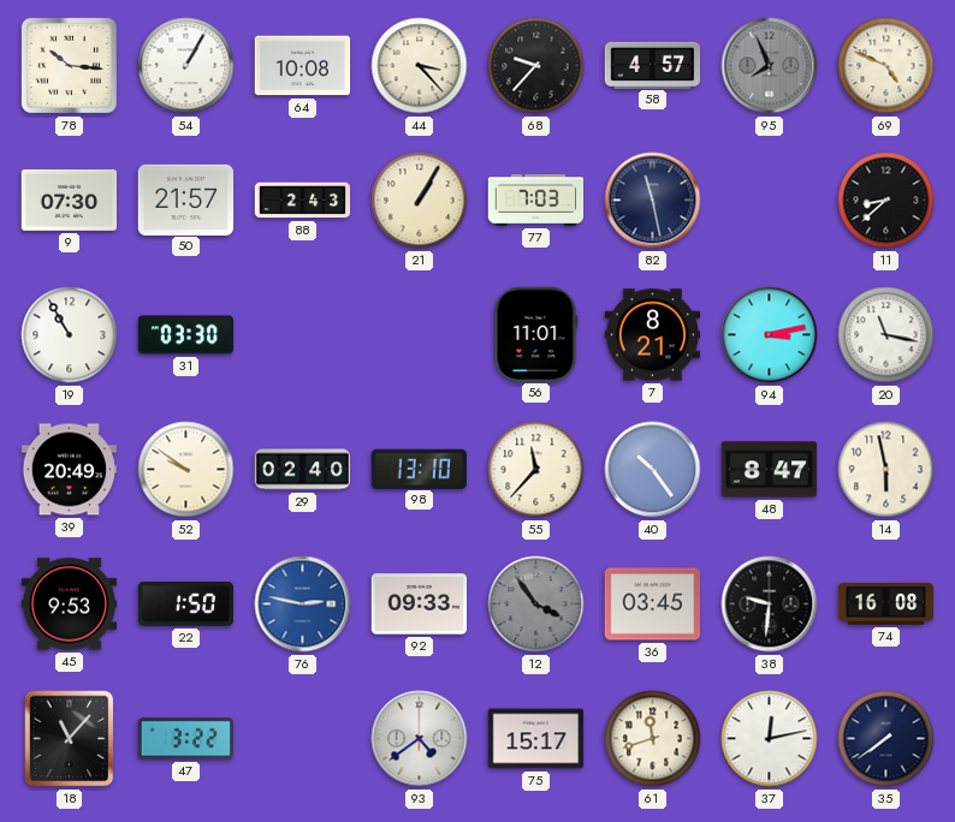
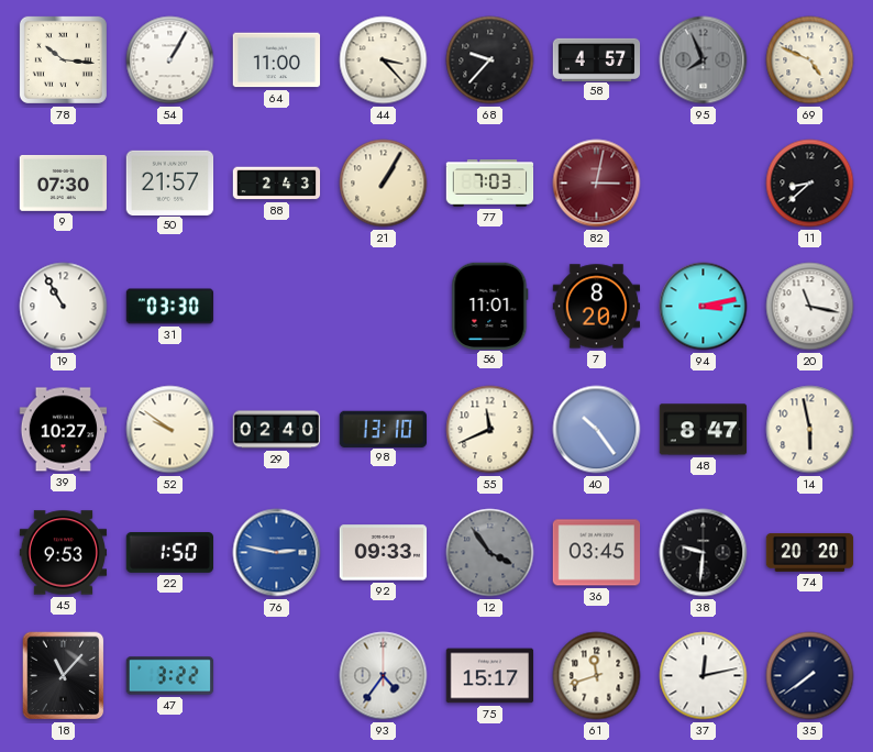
64: 10:08 -> 11:00
82: 11:28 -> 3:02
82 dial: navy -> burgundy
7: 8:21 -> 8:20
39: 20:49 -> 10:27
55: 11:37 -> 11:41
74: 16:08 -> 20:20
93: 4:39 -> 4:36
